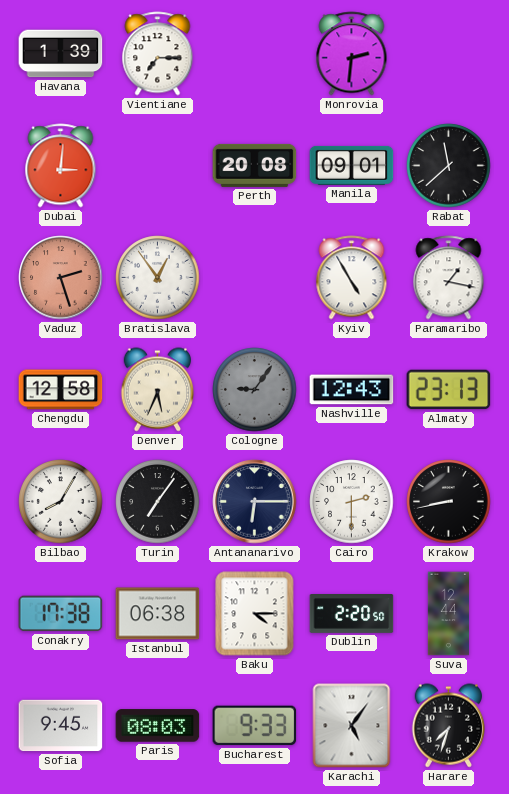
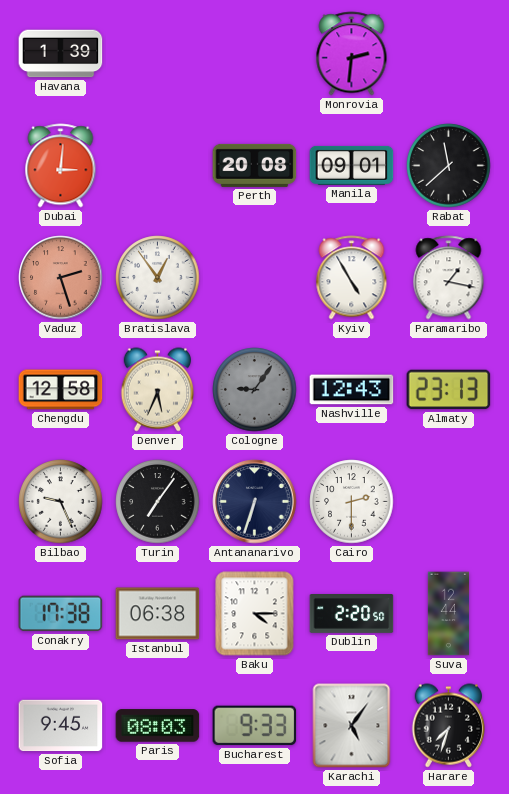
Vientiane: 7:15 -> none
Bilbao: 8:05 -> 9:26
Antananarivo: 6:15 -> 6:33
Krakow: 8:43 -> none
